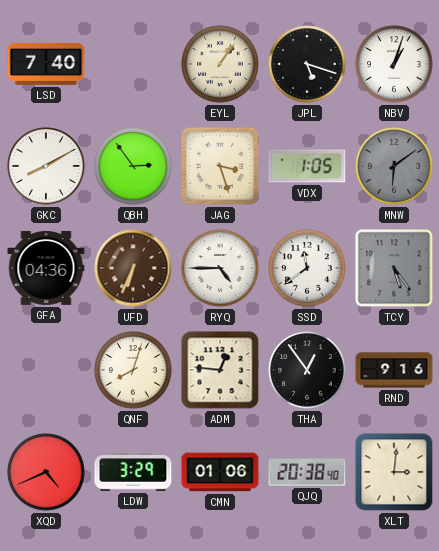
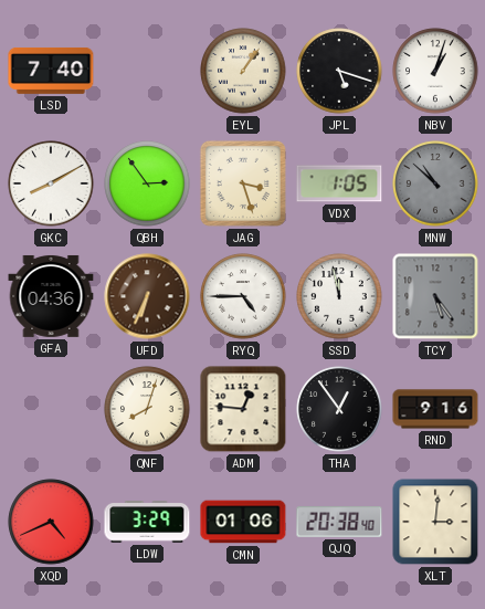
MNW: 6:09 -> 10:52
SSD: 11:39 -> 11:58
